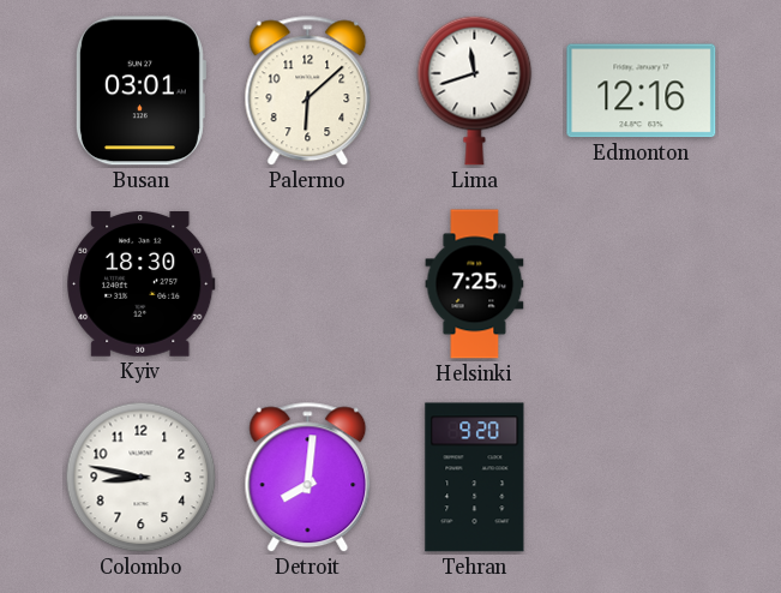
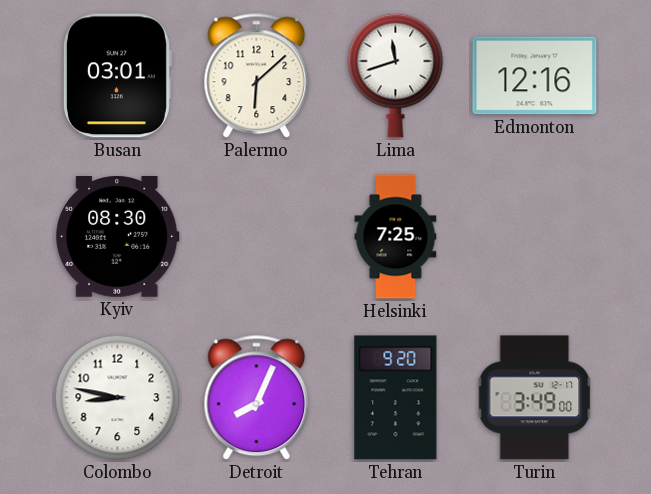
Kyiv: 18:30 -> 08:30
Detroit: 8:01 -> 8:04
Turin: none -> 3:49
